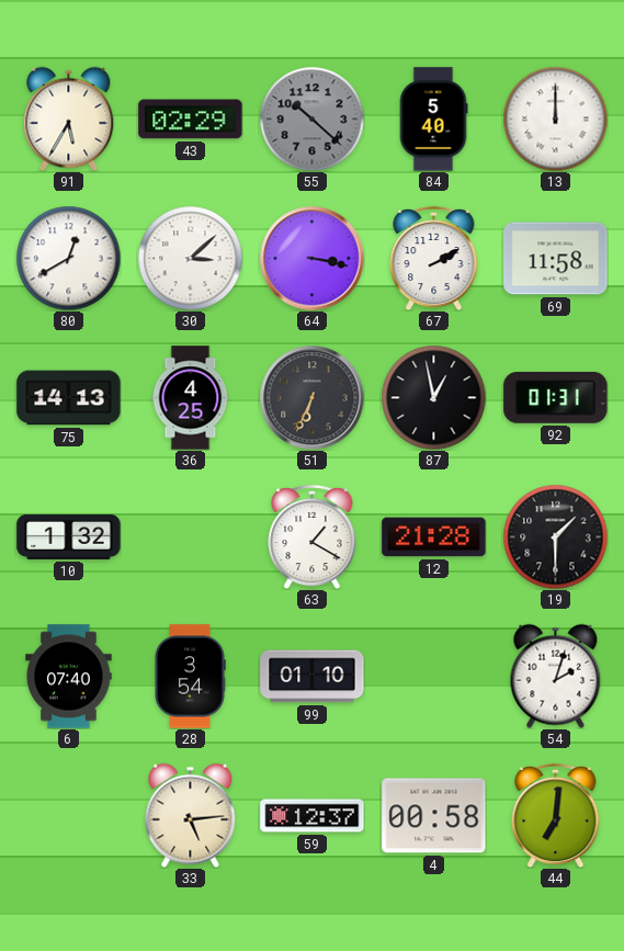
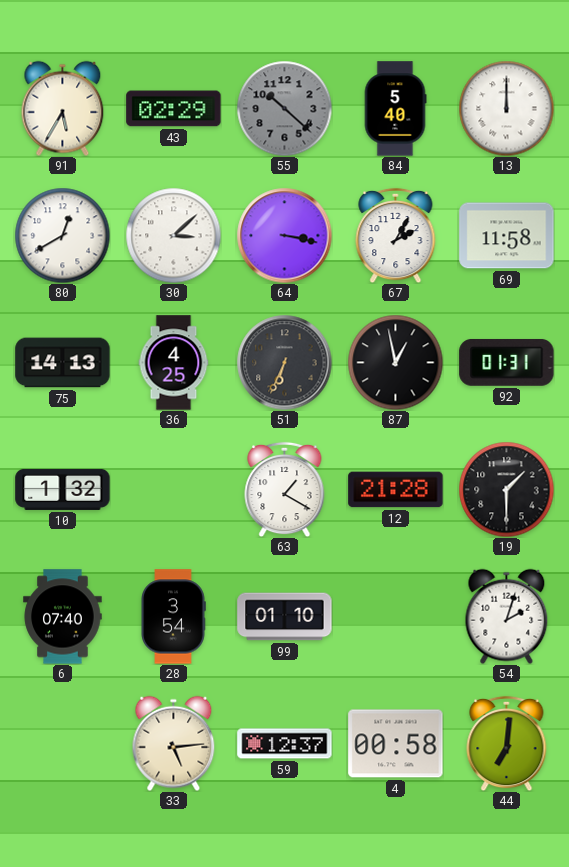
67: 2:10 -> 2:05
